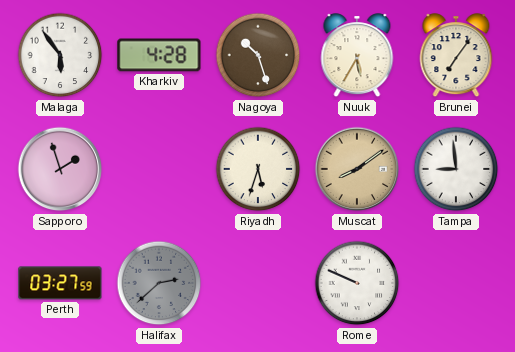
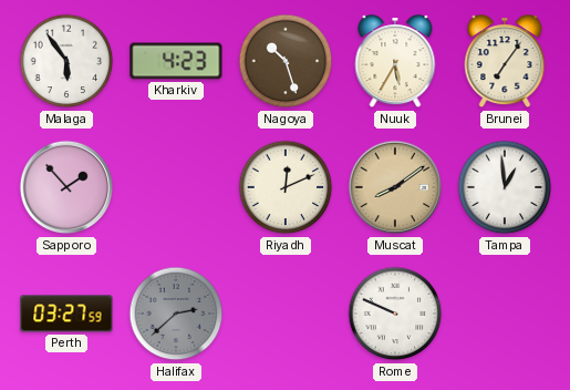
Kharkiv: 4:28 -> 4:23
Sapporo: 1:57 -> 1:53
Riyadh: 5:33 -> 12:11
Tampa: 8:59 -> 12:59
